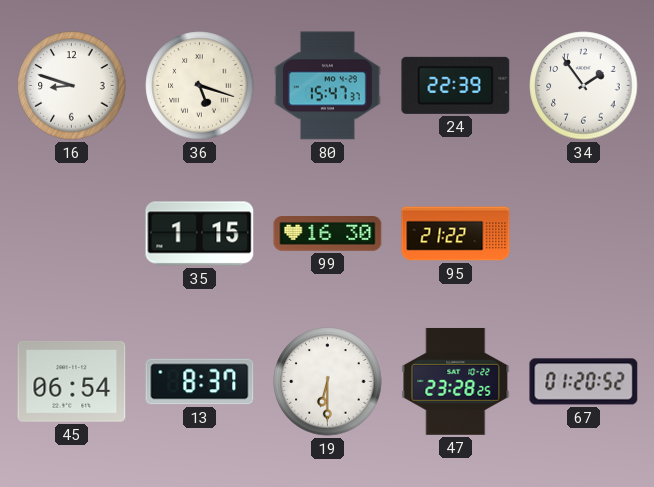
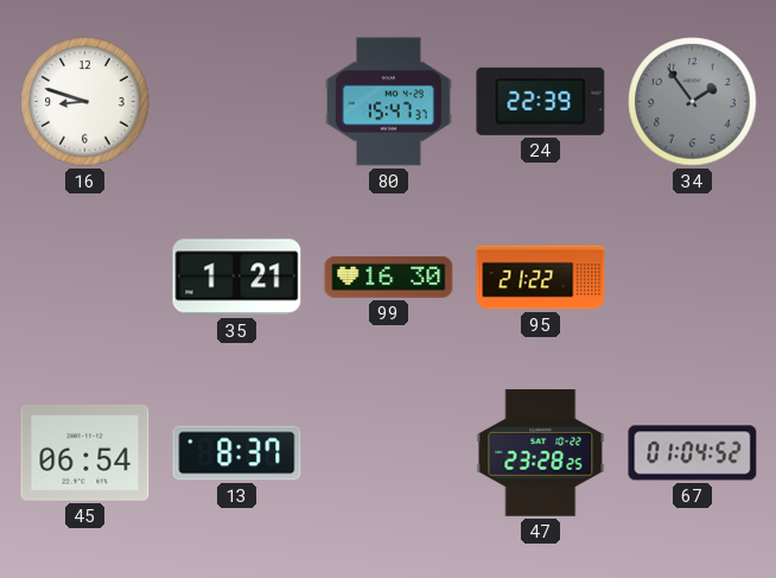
36: 5:18 -> none
34 dial: white -> grey
35: 1:15 -> 1:21
19: 6:30 -> none
67: 01:20 -> 01:04
